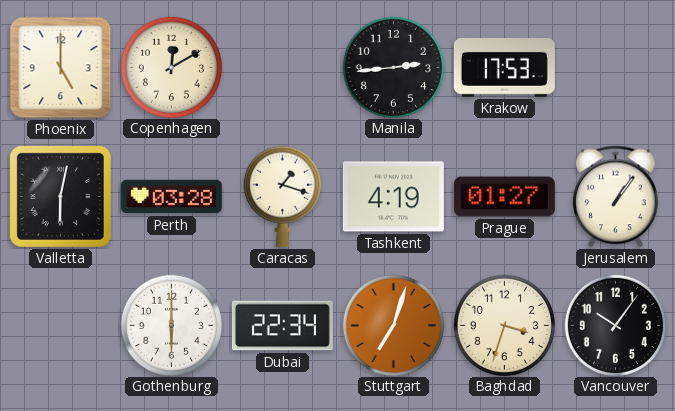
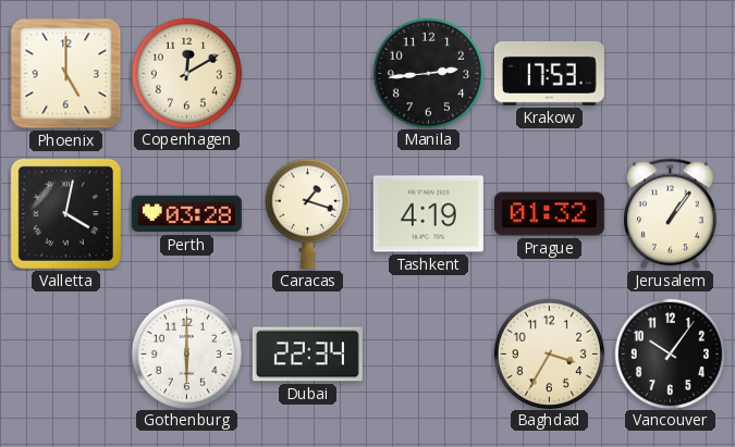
Valletta: 6:02 -> 4:02
Prague: 01:27 -> 01:32
Stuttgart: 7:03 -> none
Baghdad: 3:33 -> 3:35
